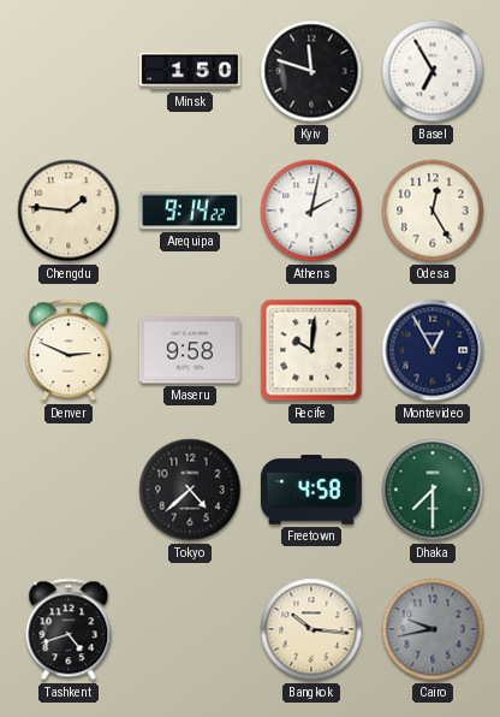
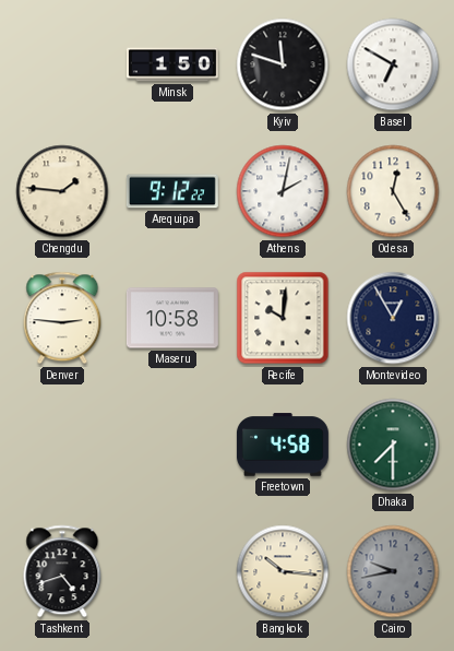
Basel: 6:55 -> 6:50
Arequipa: 9:14 -> 9:12
Denver: 2:49 -> 2:46
Maseru: 9:58 -> 10:58
Tokyo: 4:38 -> none
